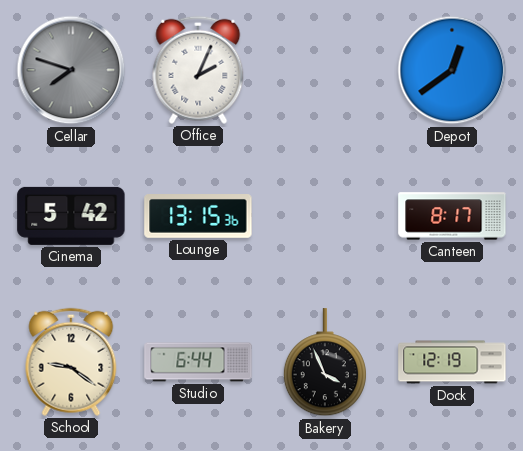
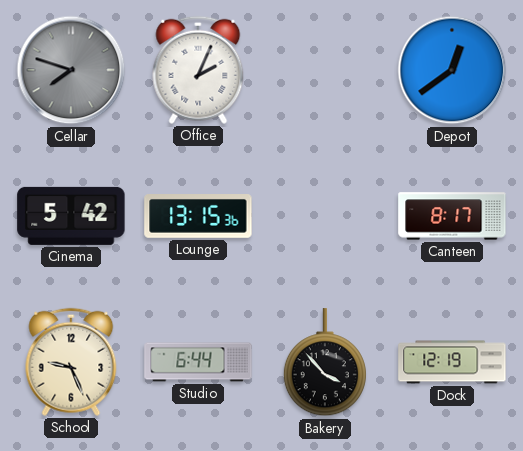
School: 9:21 -> 9:26
Bakery: 3:56 -> 3:53
